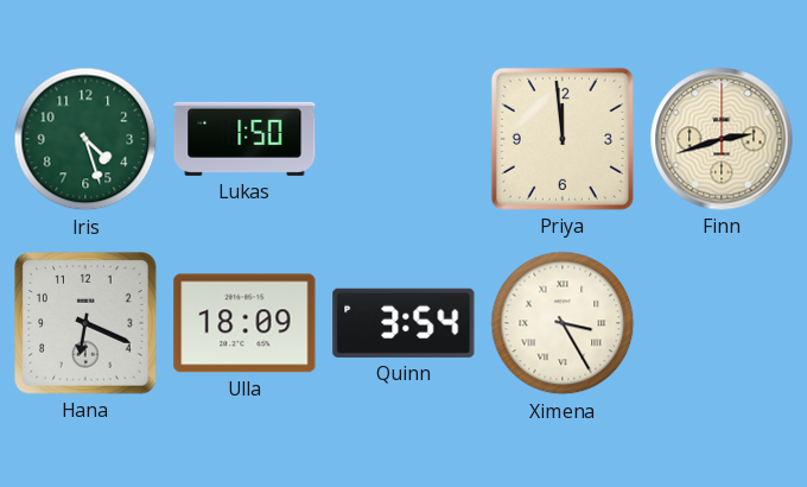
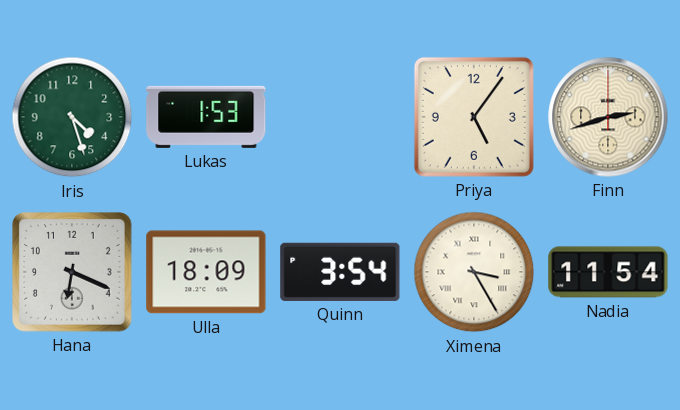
Lukas: 1:50 -> 1:53
Priya: 11:59 -> 5:06
Nadia: none -> 11:54
